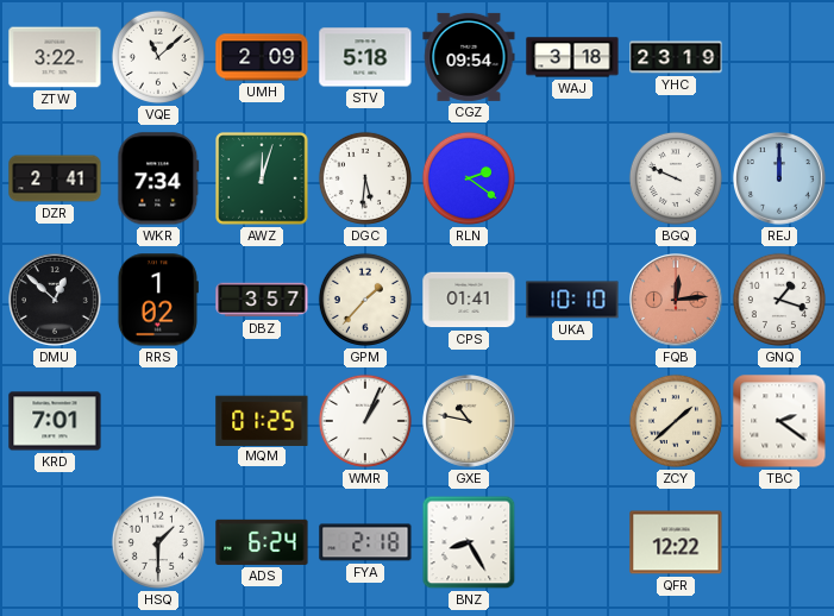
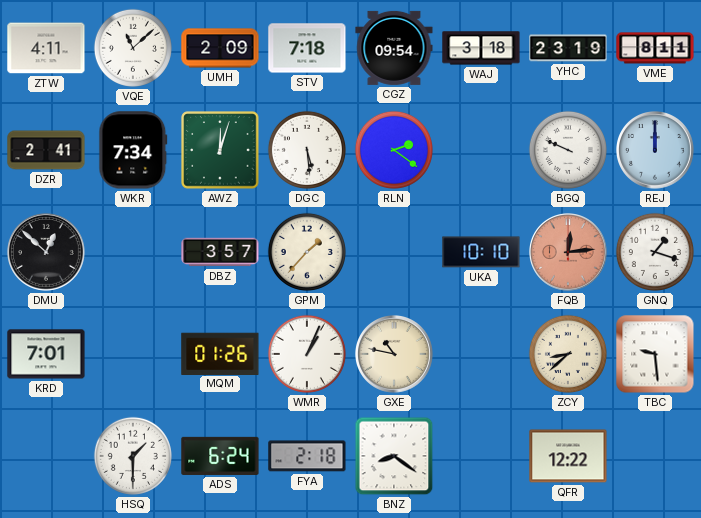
ZTW: 3:22 -> 4:11
STV: 5:18 -> 7:18
VME: none -> 8:11
DGC: 5:31 -> 5:29
RRS: 1:02 -> none
CPS: 01:41 -> none
MQM: 01:25 -> 01:26
ZCY: 1:38 -> 8:38
TBC: 2:21 -> 9:29
BNZ: 8:25 -> 8:21
